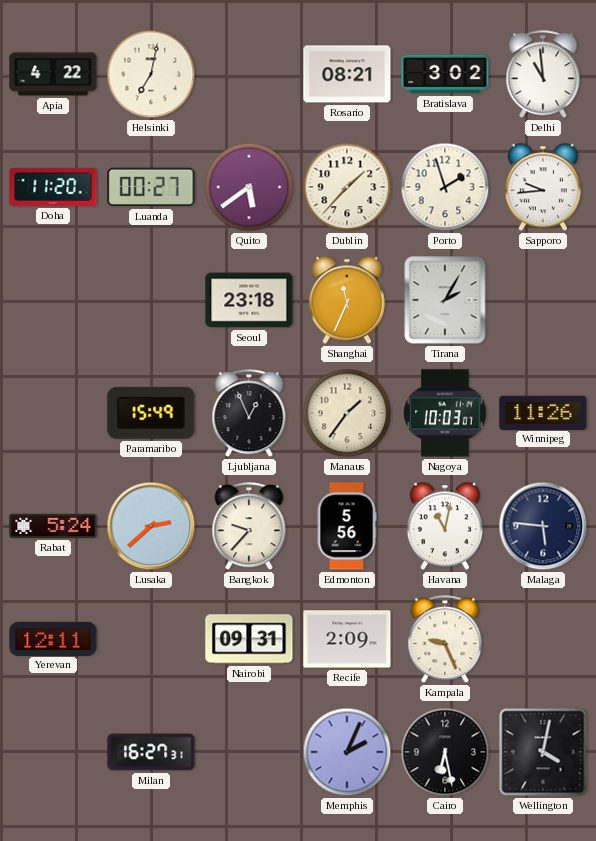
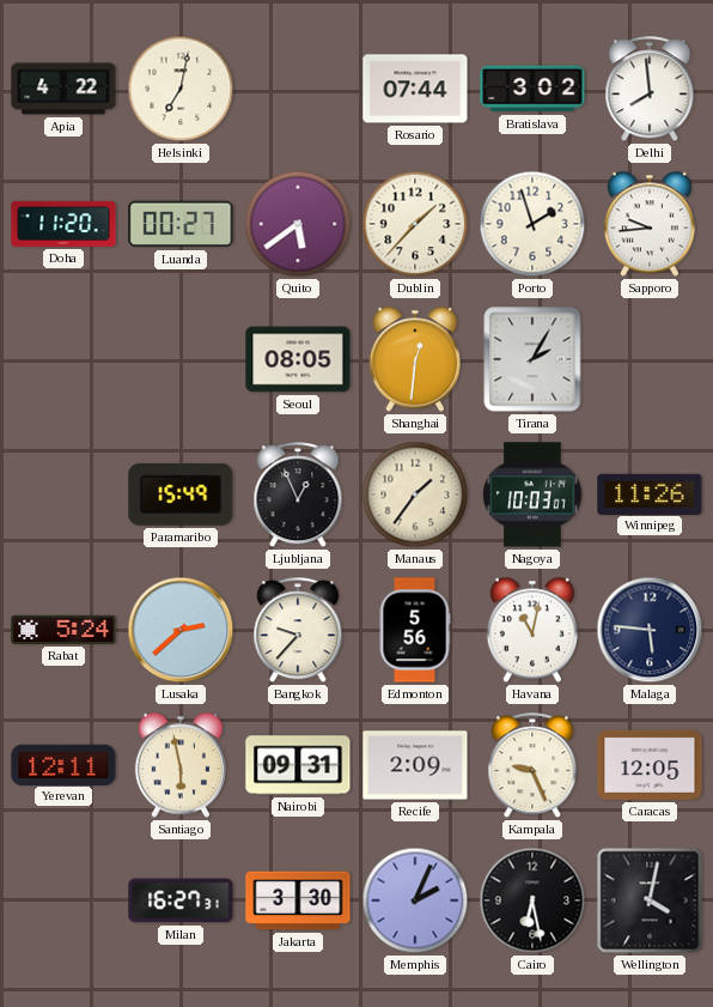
Rosario: 08:21 -> 07:44
Delhi: 10:59 -> 7:59
Seoul: 23:18 -> 08:05
Shanghai: 11:34 -> 12:31
Santiago: none -> 5:58
Caracas: none -> 12:05
Jakarta: none -> 3:30
